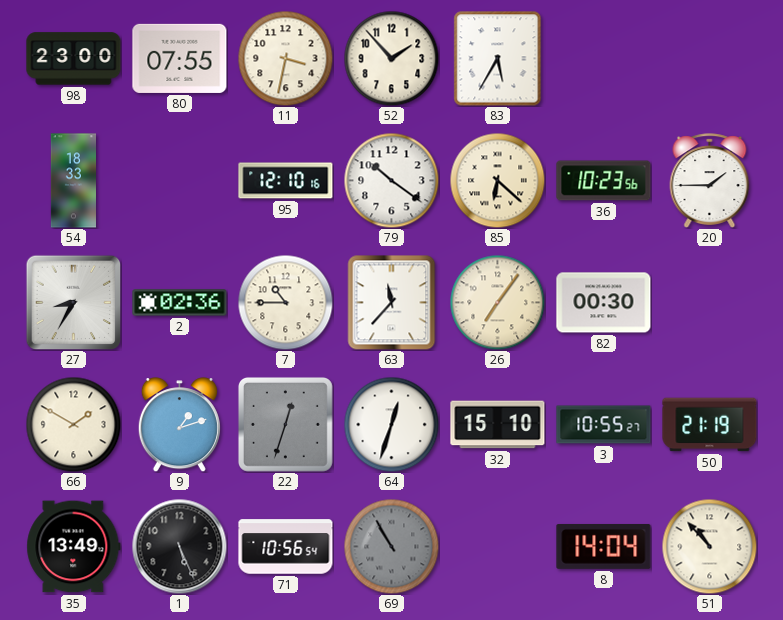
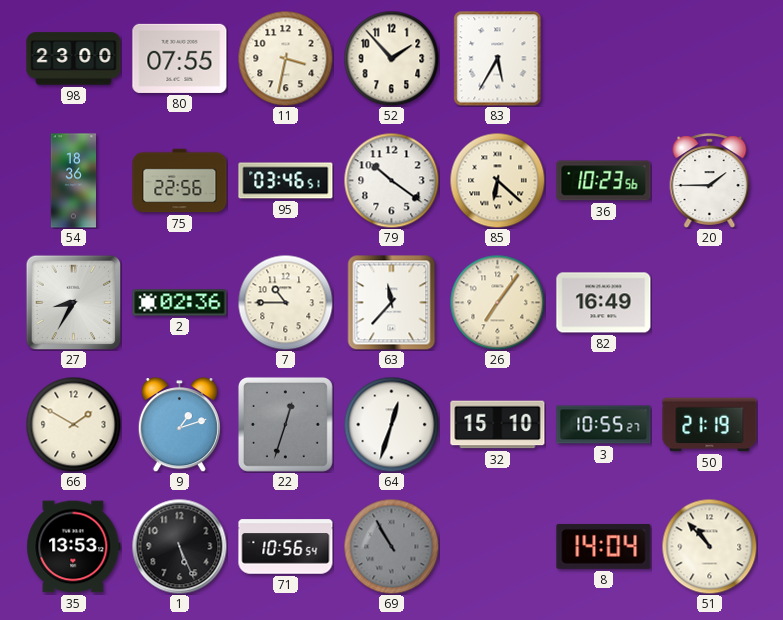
54: 18:33 -> 18:36
75: none -> 22:56
95: 12:10 -> 03:46
82: 00:30 -> 16:49
35: 13:49 -> 13:53
